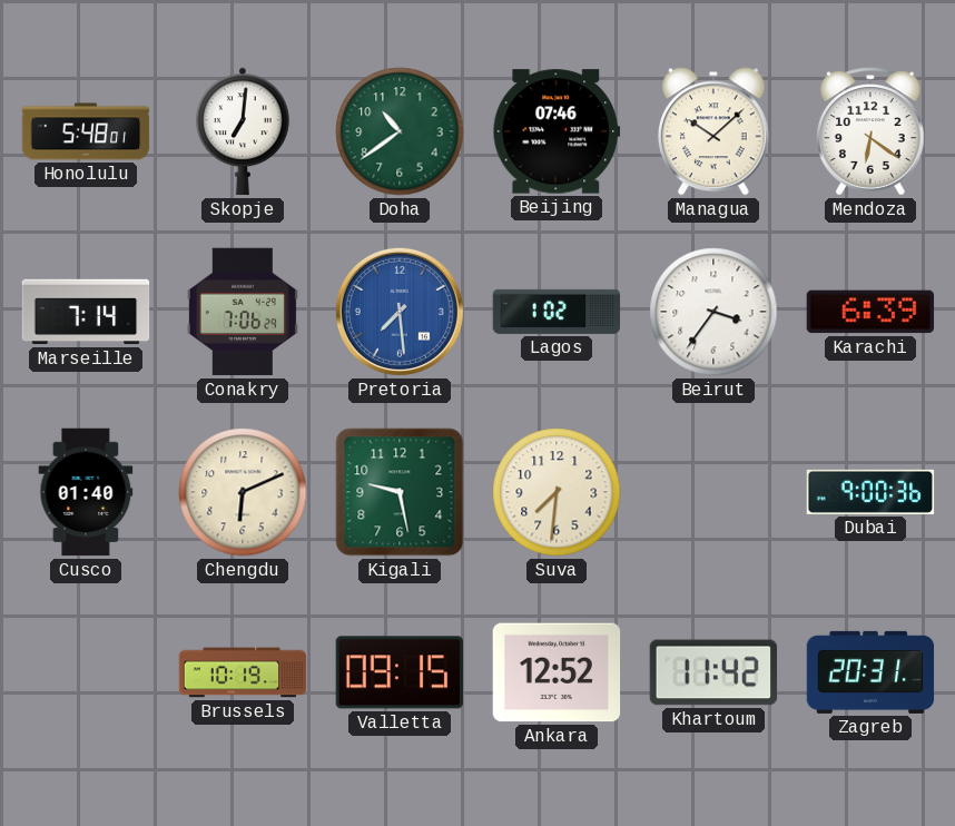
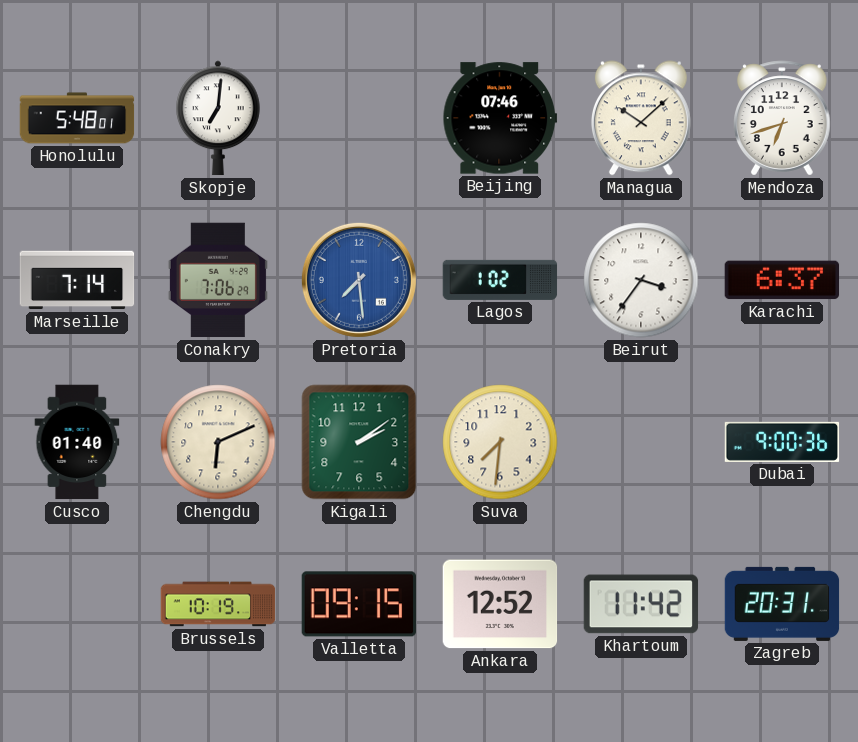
Doha: 10:39 -> none
Mendoza: 6:21 -> 6:42
Karachi: 6:39 -> 6:37
Kigali: 9:28 -> 2:09
